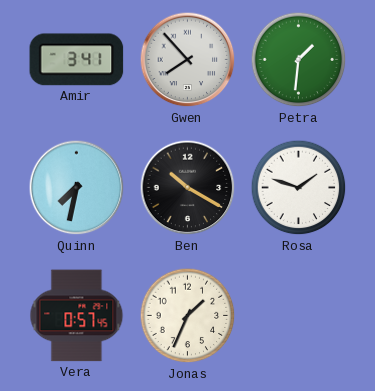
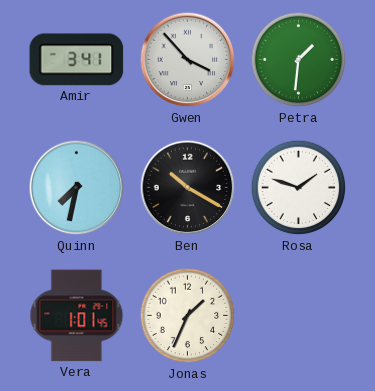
Gwen: 7:53 -> 3:53
Vera: 0:57 -> 1:01
